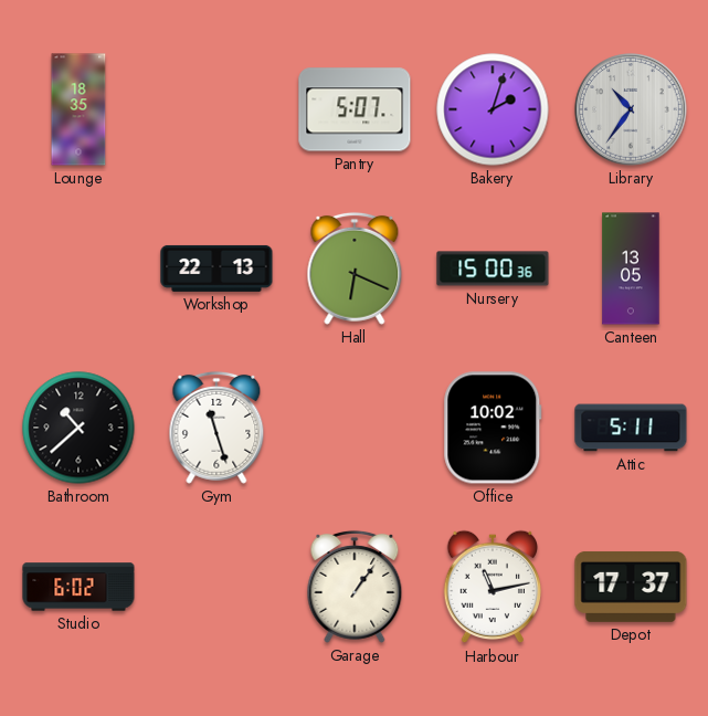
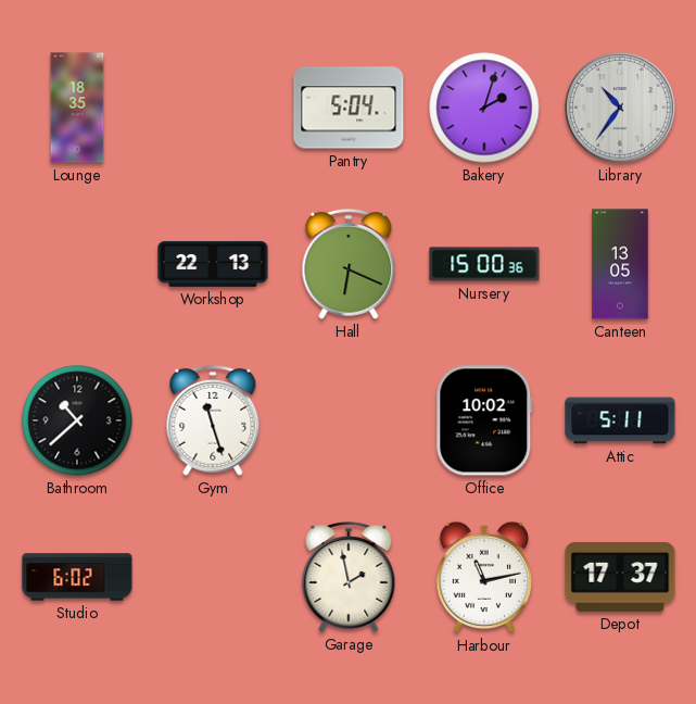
Pantry: 5:07 -> 5:04
Garage: 1:06 -> 1:58
